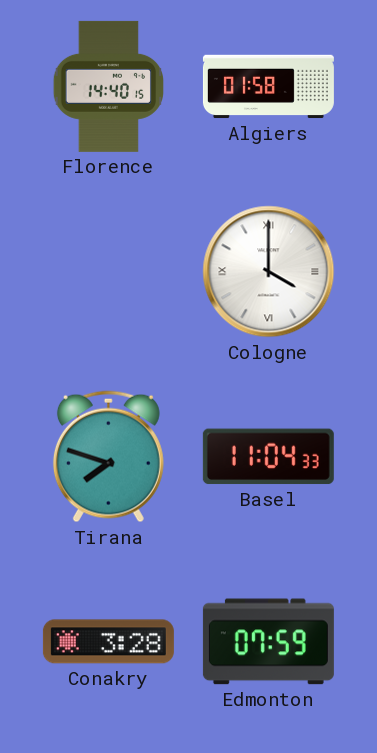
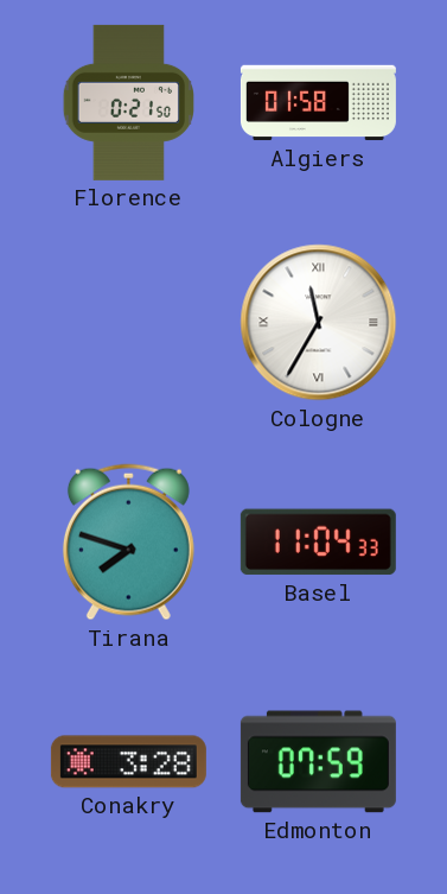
Florence: 14:40 -> 0:21
Cologne: 4:00 -> 11:35
